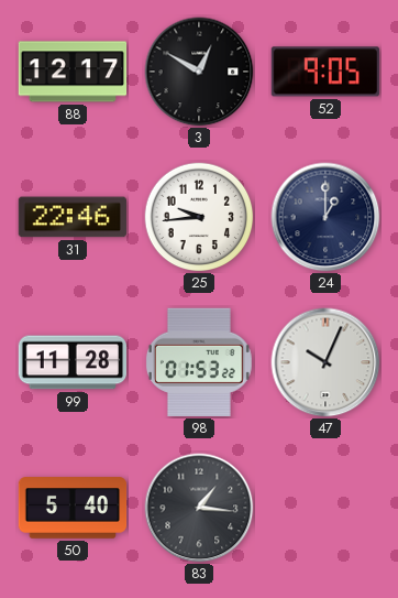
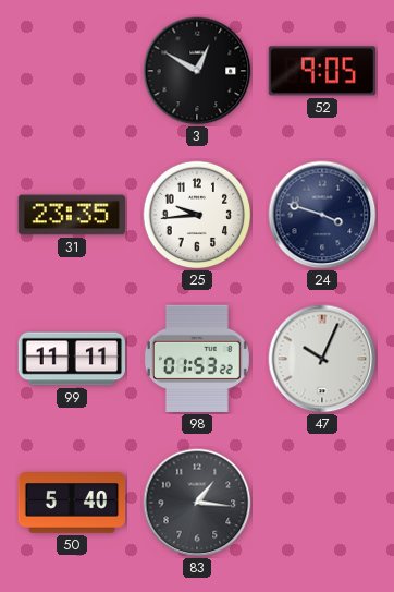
88: 12:17 -> none
31: 22:46 -> 23:35
24: 1:00 -> 3:48
99: 11:28 -> 11:11
